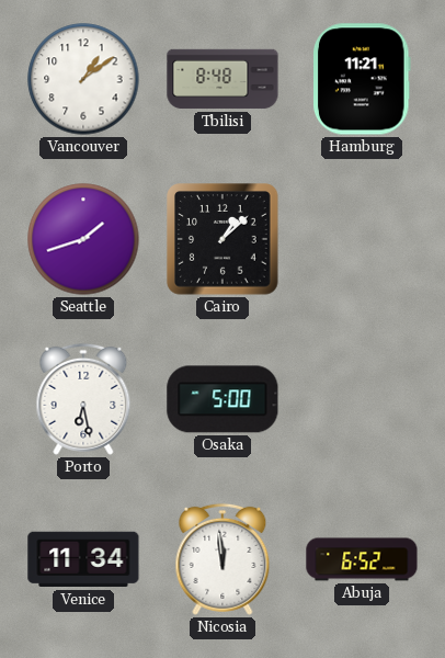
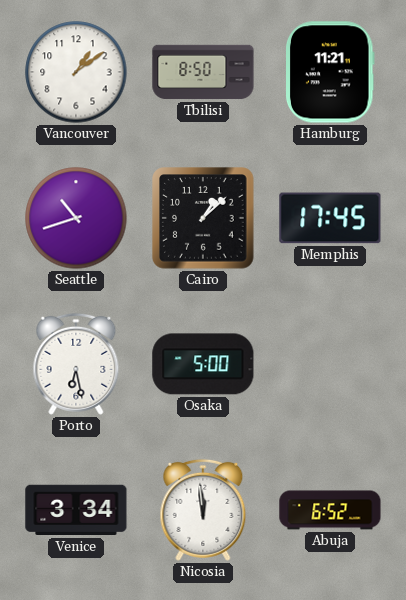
Tbilisi: 8:48 -> 8:50
Seattle: 1:42 -> 10:42
Memphis: none -> 17:45
Venice: 11:34 -> 3:34
